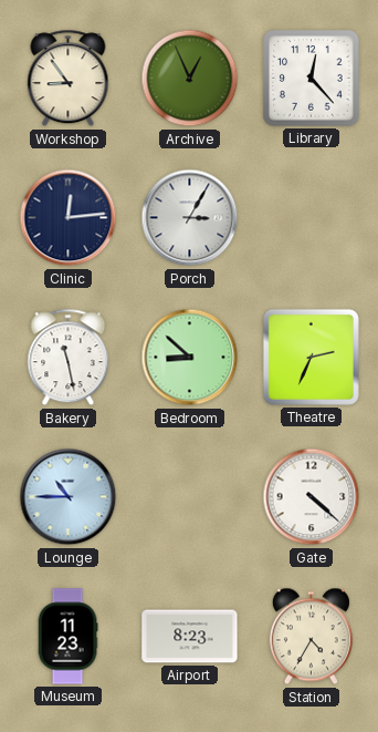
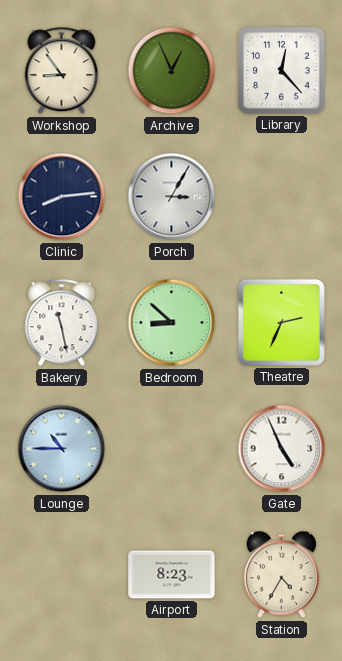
Clinic: 12:14 -> 8:14
Gate: 4:22 -> 4:56
Museum: 11:23 -> none
